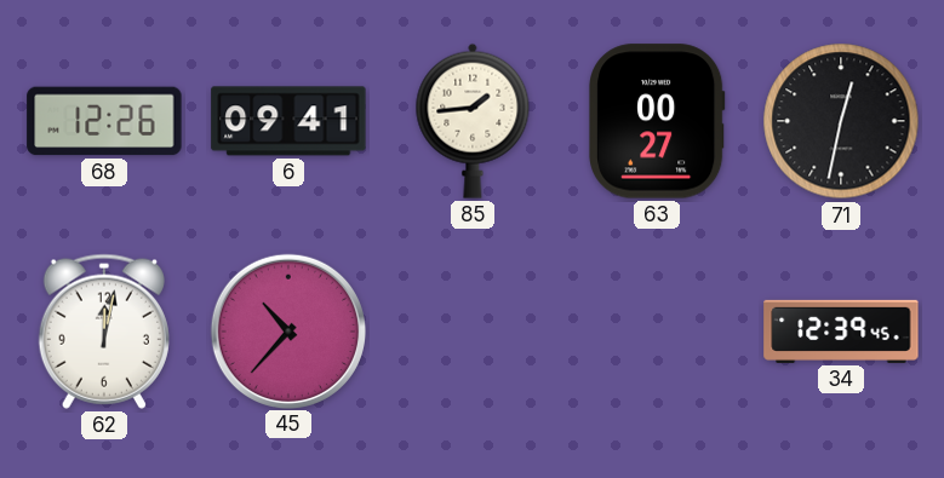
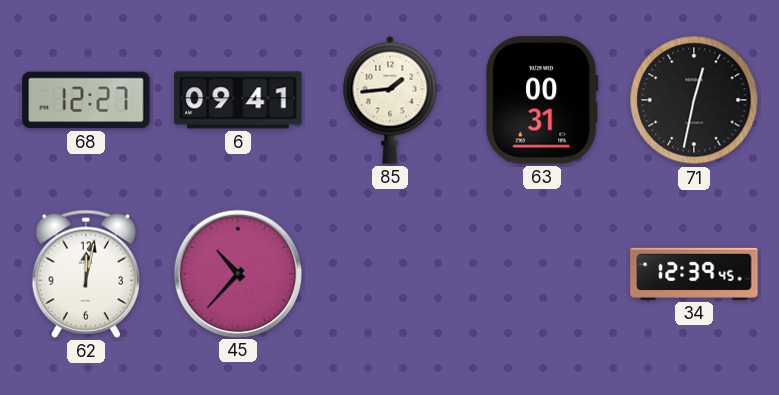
68: 12:26 -> 12:27
63: 00:27 -> 00:31
